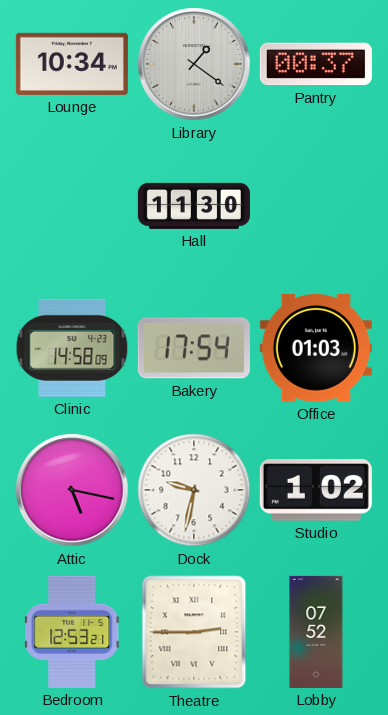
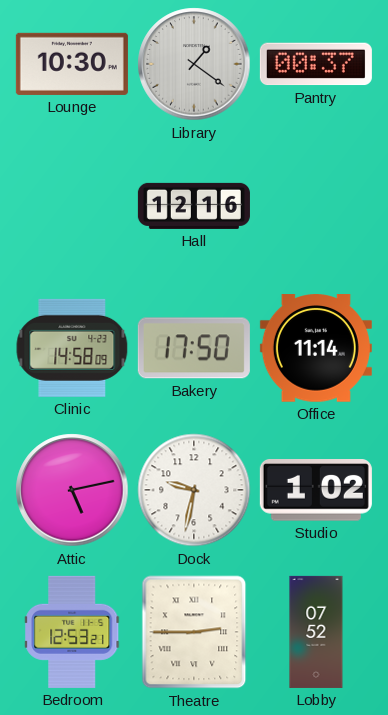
Lounge: 10:34 -> 10:30
Hall: 11:30 -> 12:16
Bakery: 17:54 -> 17:50
Office: 01:03 -> 11:14
Attic: 5:17 -> 5:13
